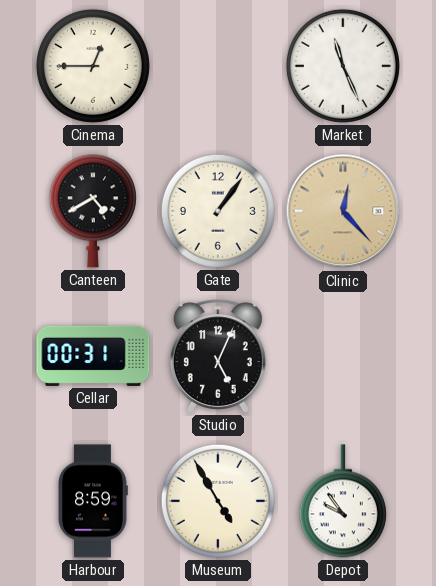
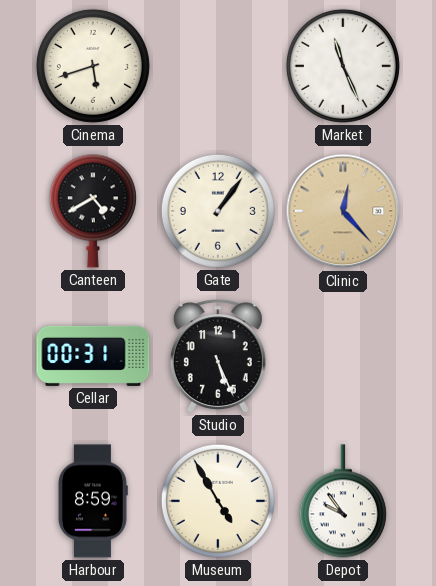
Cinema: 12:45 -> 5:42
Studio: 5:04 -> 5:26
